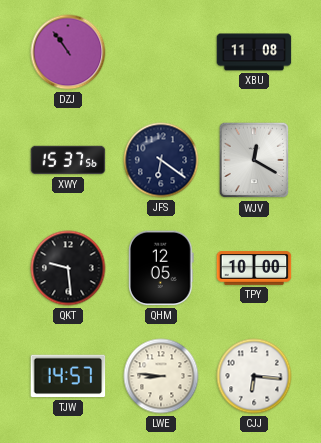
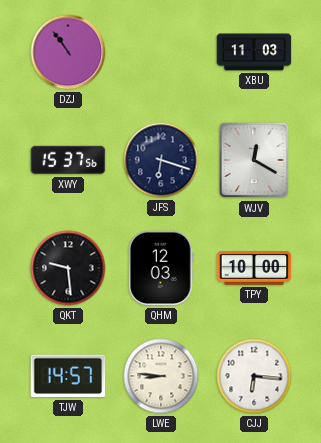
XBU: 11:08 -> 11:03
JFS: 6:21 -> 6:18
QHM: 12:05 -> 12:03
